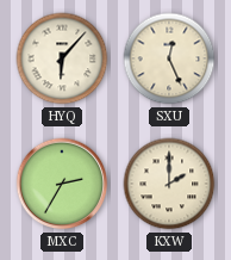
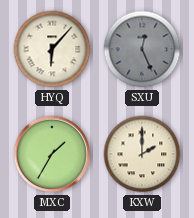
SXU dial: cream -> grey
MXC: 2:35 -> 1:35
